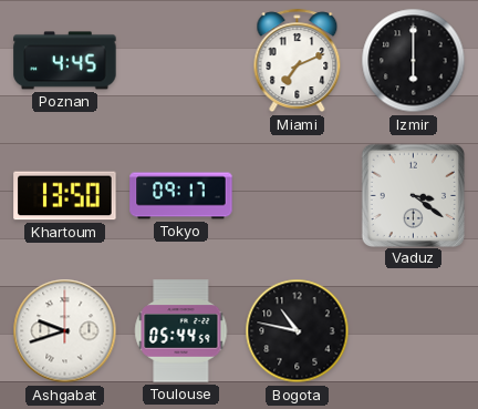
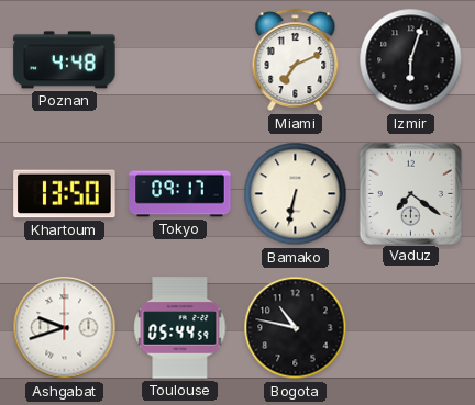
Poznan: 4:45 -> 4:48
Izmir: 6:00 -> 6:03
Bamako: none -> 6:32
Vaduz: 3:21 -> 7:21
